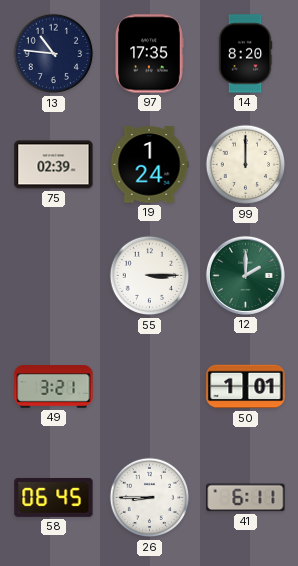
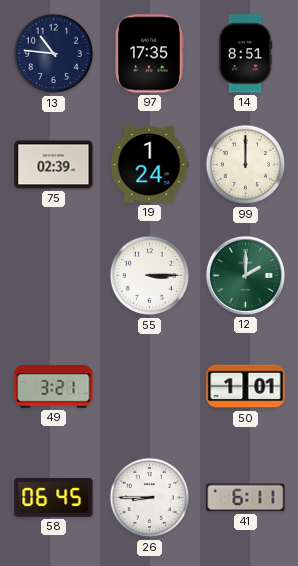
14: 8:20 -> 8:51
